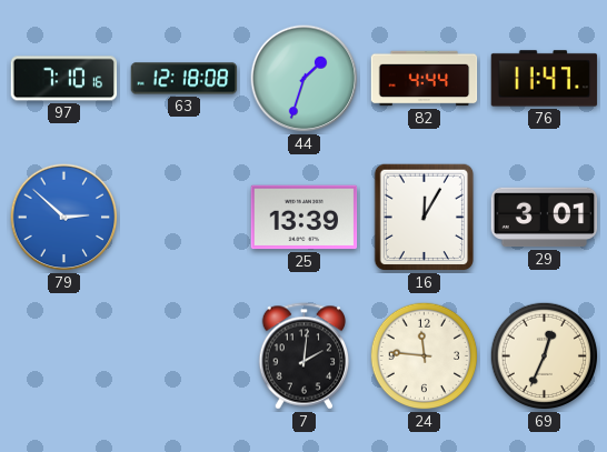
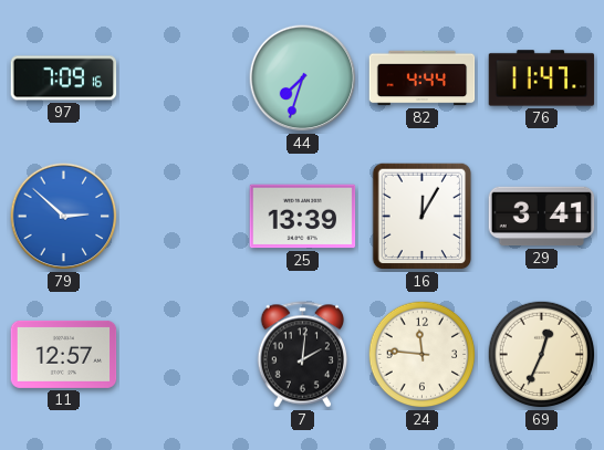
97: 7:10 -> 7:09
63: 12:18 -> none
44: 1:33 -> 7:33
29: 3:01 -> 3:41
11: none -> 12:57
